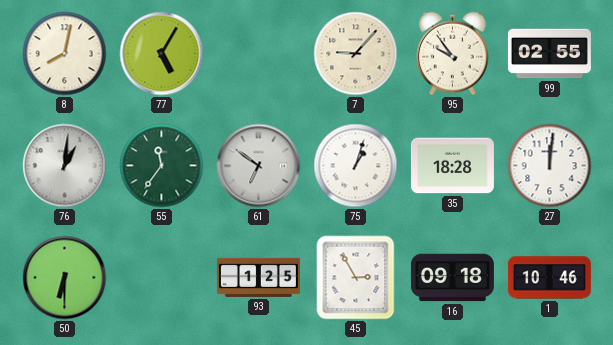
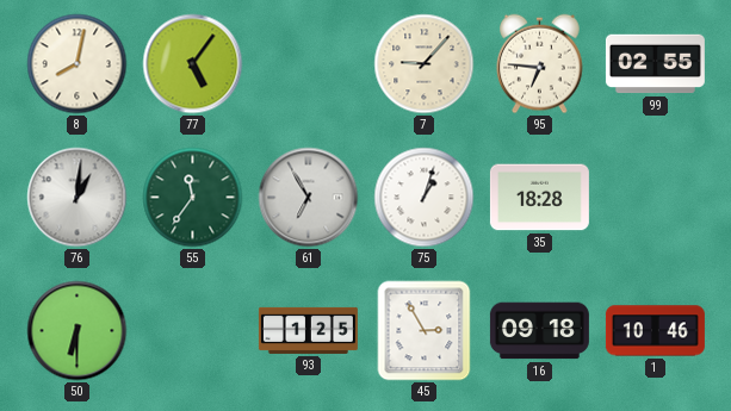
77: 5:05 -> 5:06
95: 9:54 -> 6:46
61: 6:51 -> 6:55
27: 12:01 -> none
